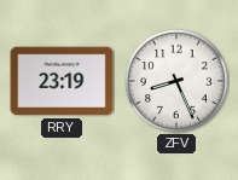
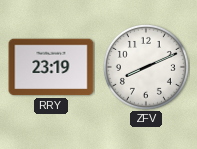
ZFV: 8:26 -> 8:11
